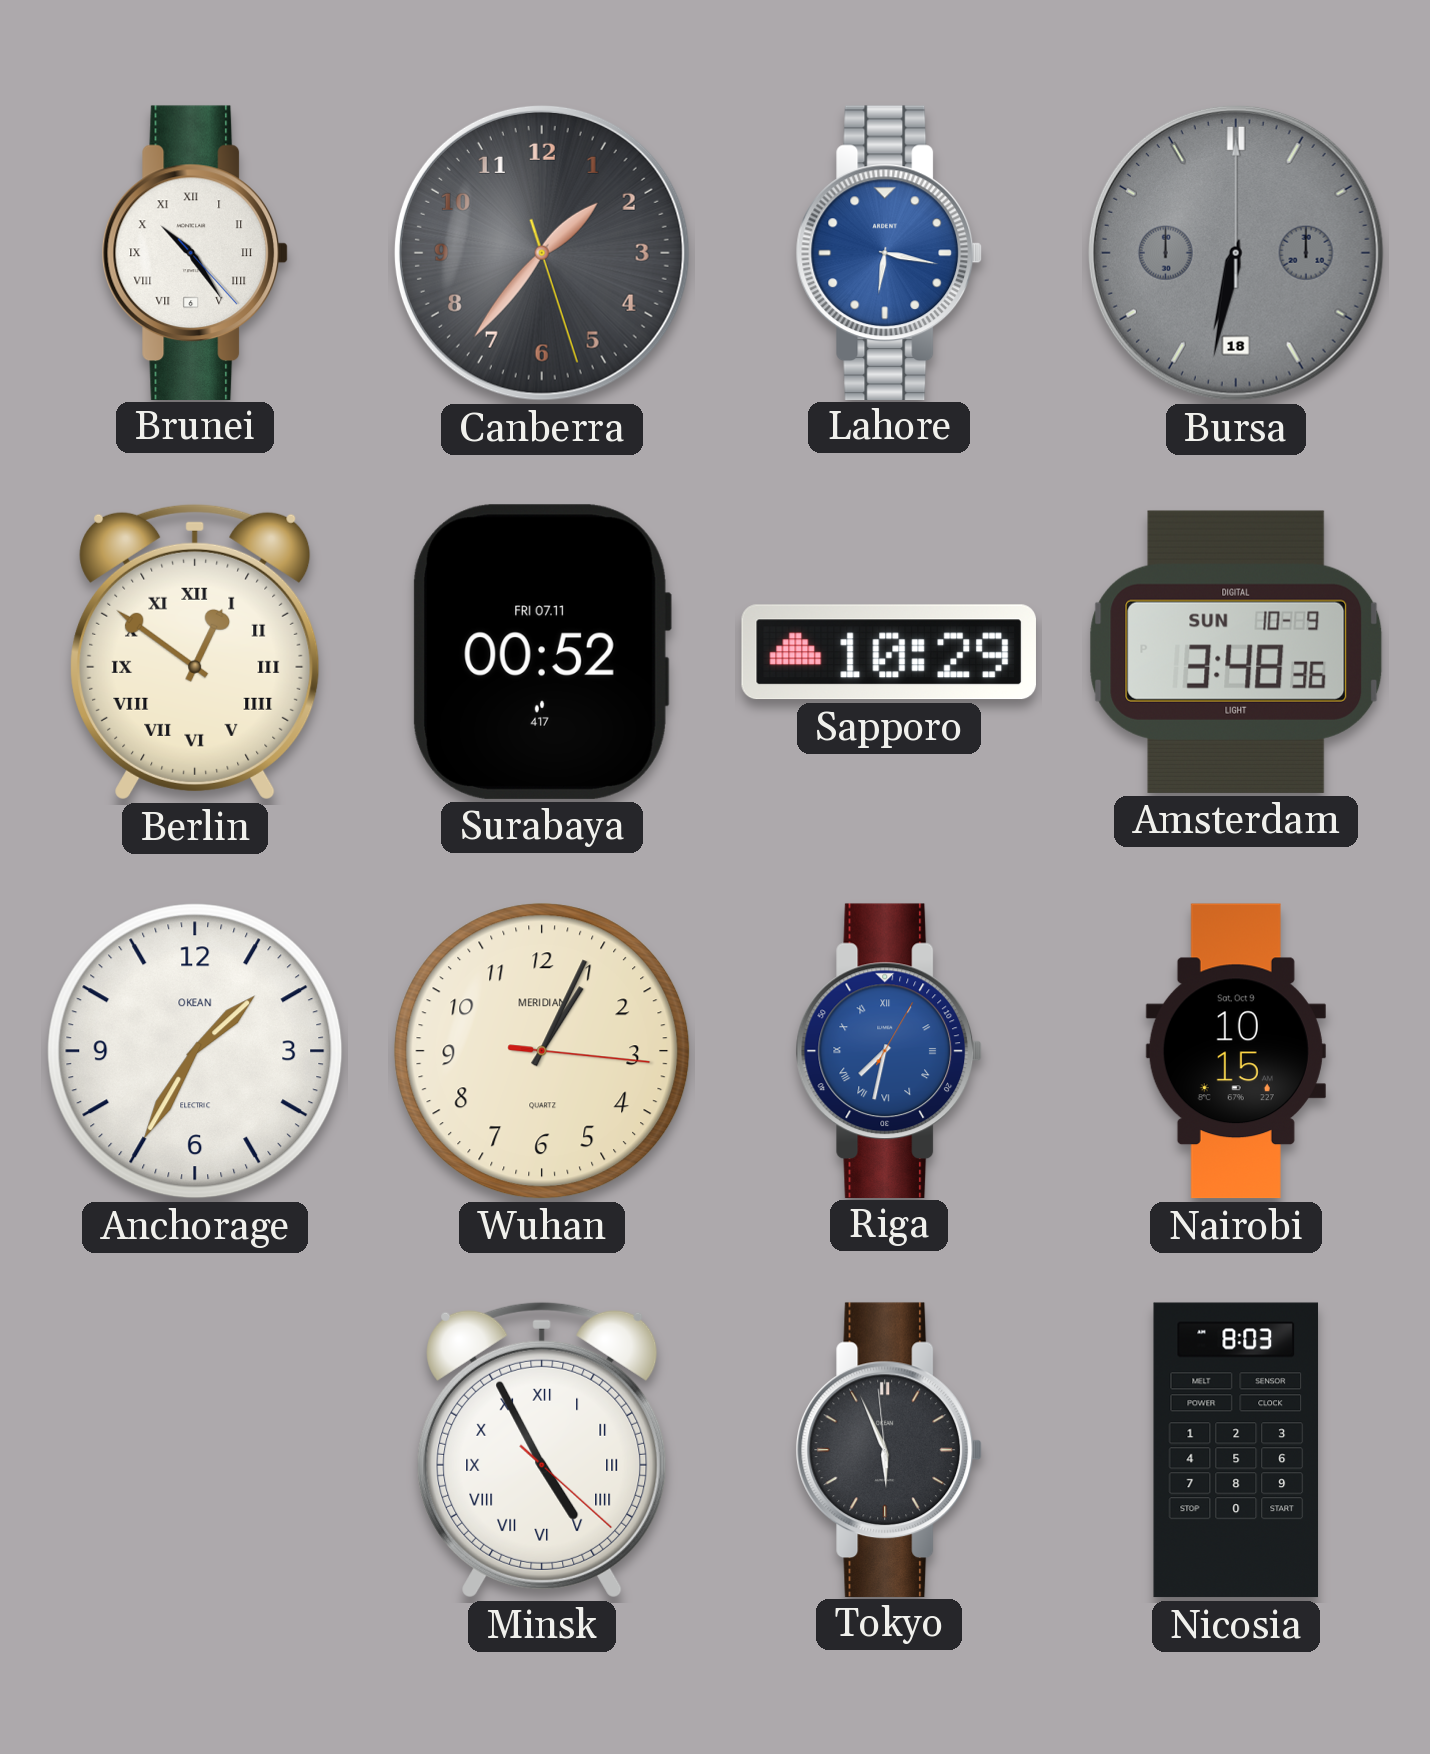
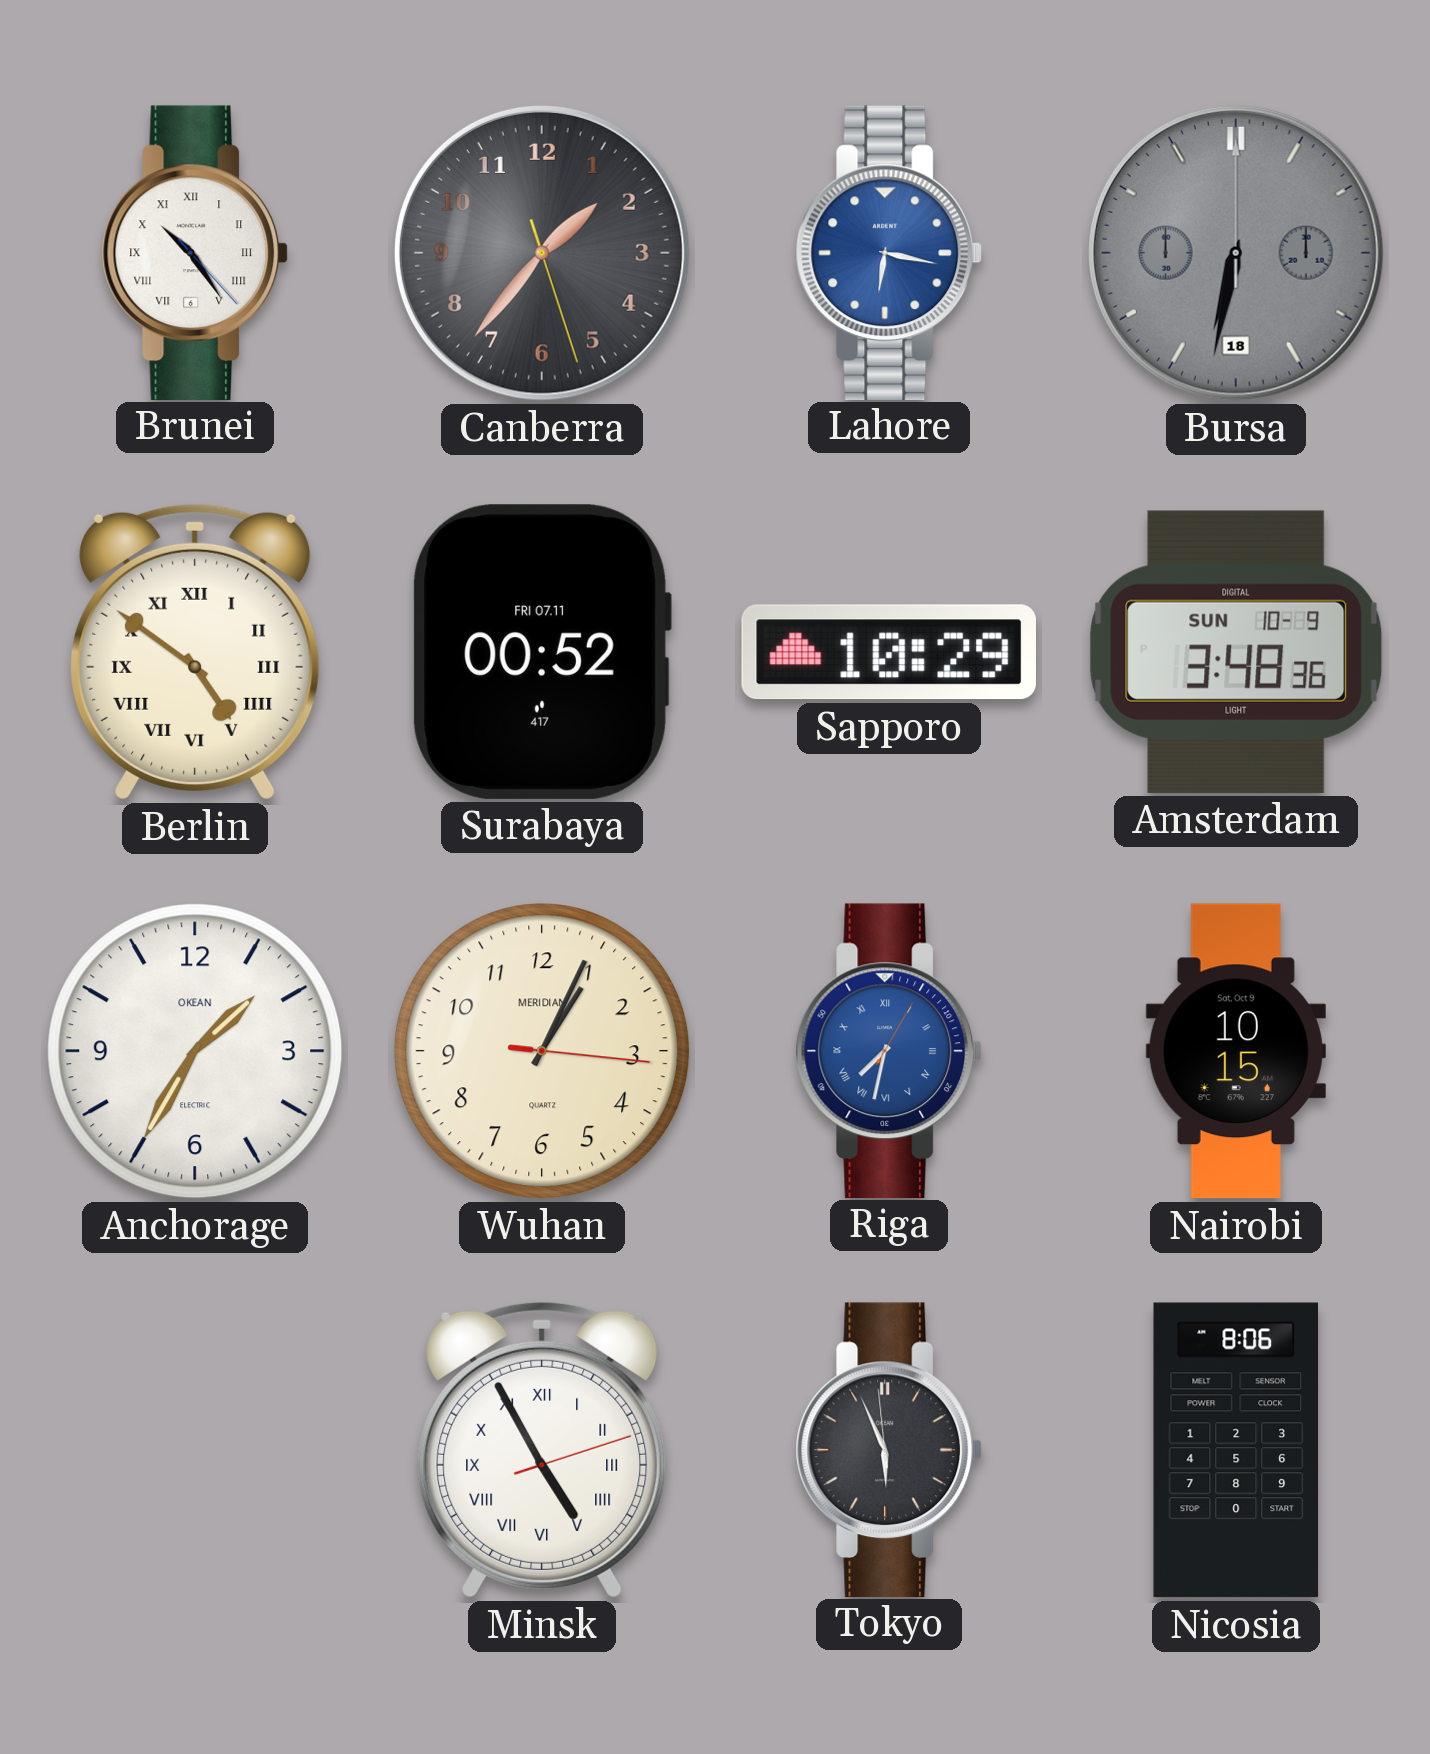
Berlin: 12:51 -> 4:51
Minsk: 4:55:22 -> 4:55:12
Nicosia: 8:03 -> 8:06
